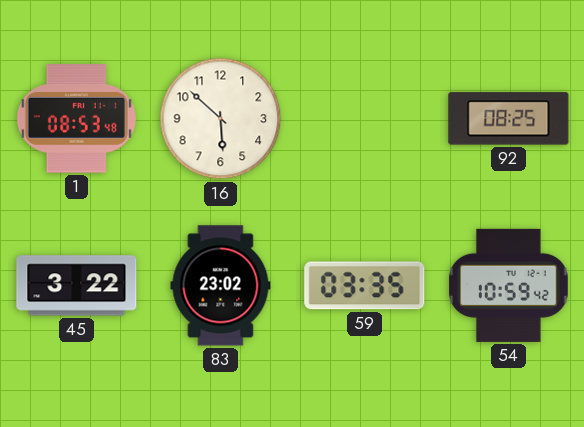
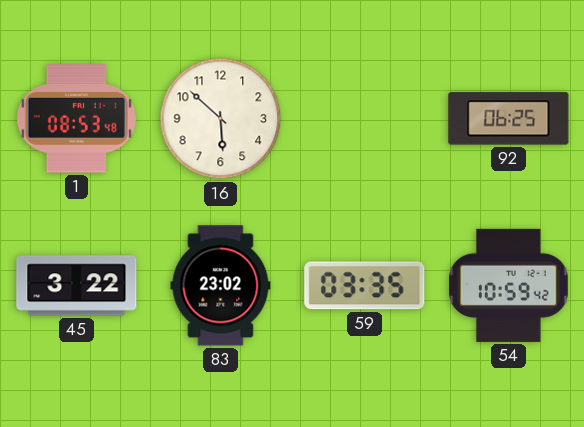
92: 08:25 -> 06:25
